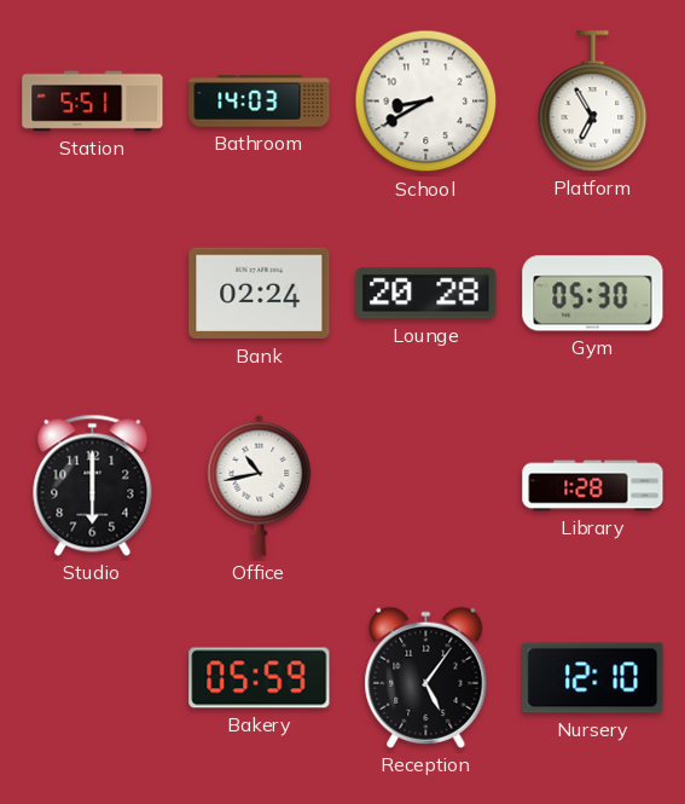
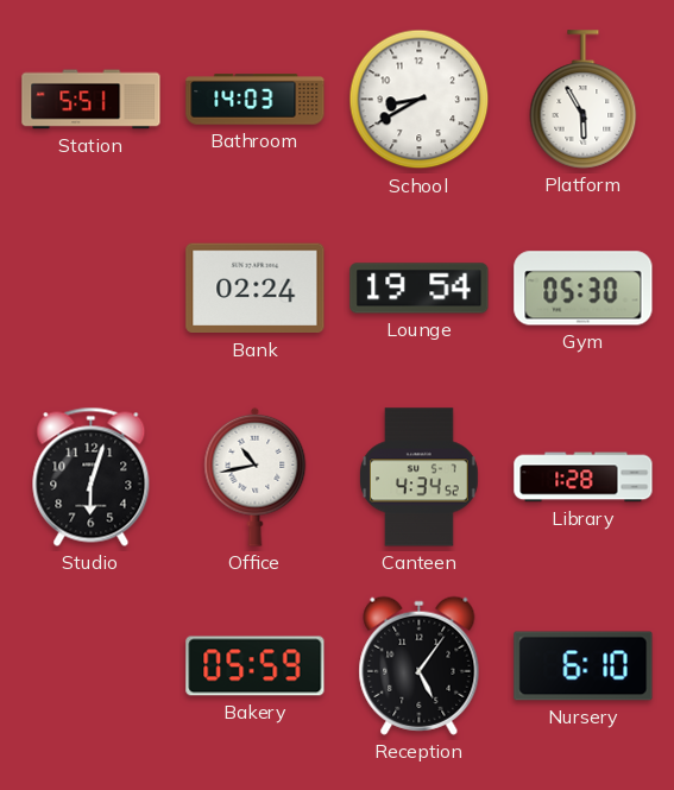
Platform: 6:55 -> 5:55
Lounge: 20:28 -> 19:54
Studio: 6:00 -> 6:03
Canteen: none -> 4:34
Nursery: 12:10 -> 6:10
